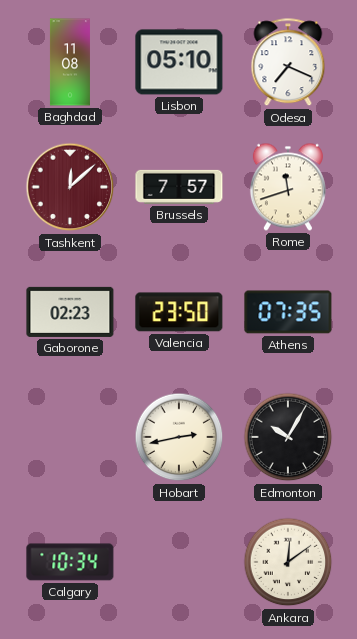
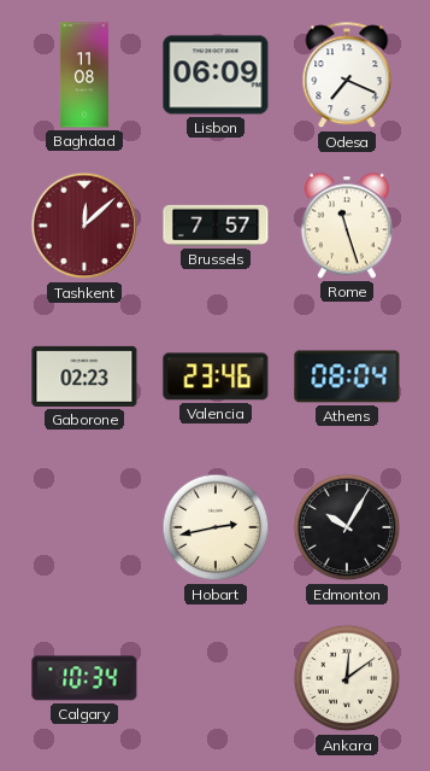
Lisbon: 05:10 -> 06:09
Rome: 11:42 -> 11:27
Valencia: 23:50 -> 23:46
Athens: 07:35 -> 08:04
